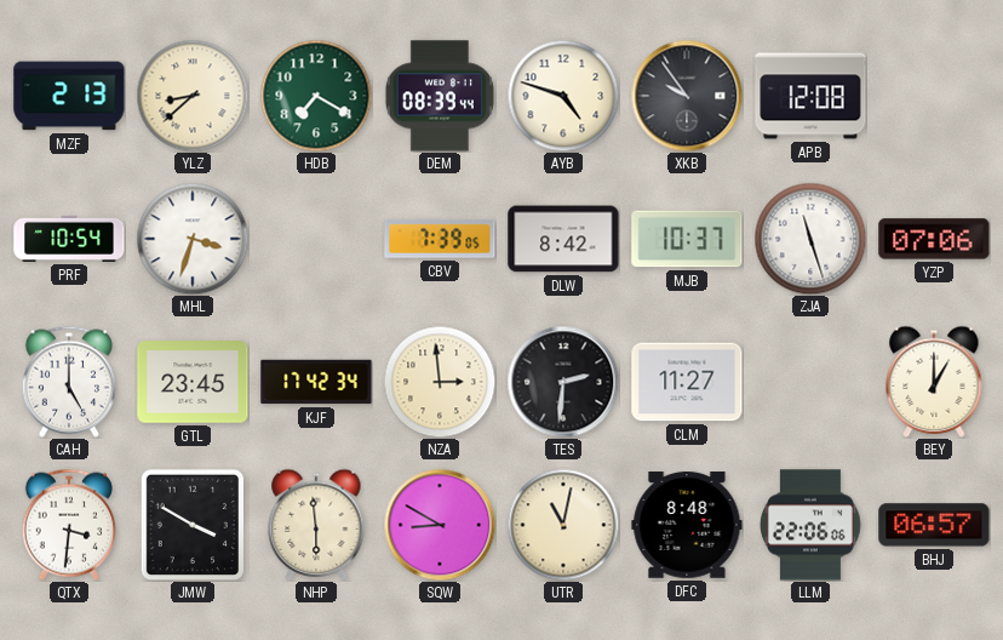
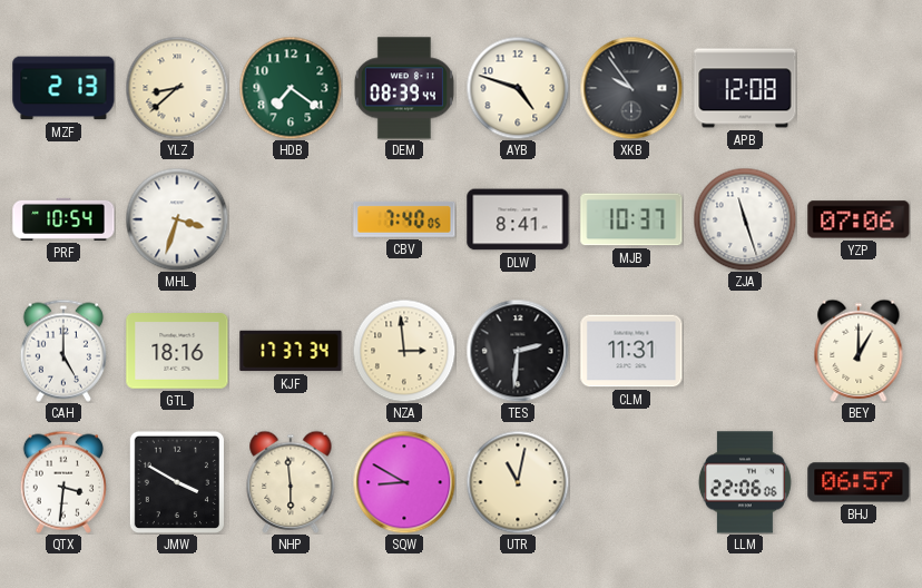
HDB: 7:20 -> 7:21
CBV: 7:39 -> 7:40
DLW: 8:42 -> 8:41
GTL: 23:45 -> 18:16
KJF: 17:42 -> 17:37
CLM: 11:27 -> 11:31
DFC: 8:48 -> none
